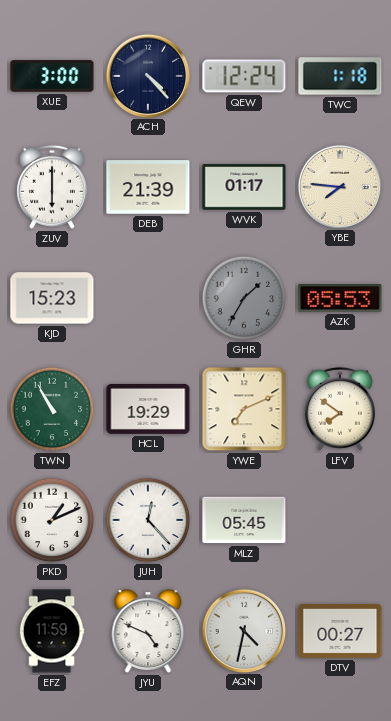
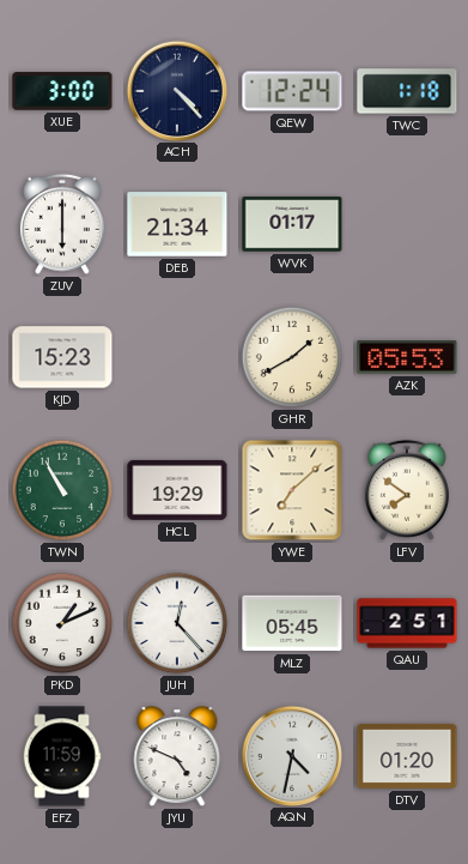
DEB: 21:39 -> 21:34
YBE: 7:46 -> none
GHR: 1:35 -> 1:40
GHR dial: grey -> cream
YWE: 7:11 -> 7:08
QAU: none -> 2:51
DTV: 00:27 -> 01:20
